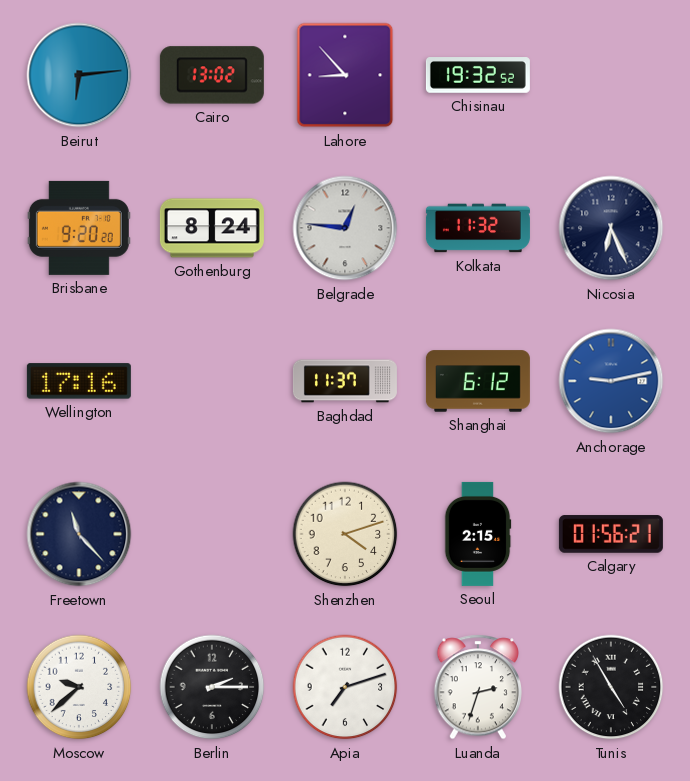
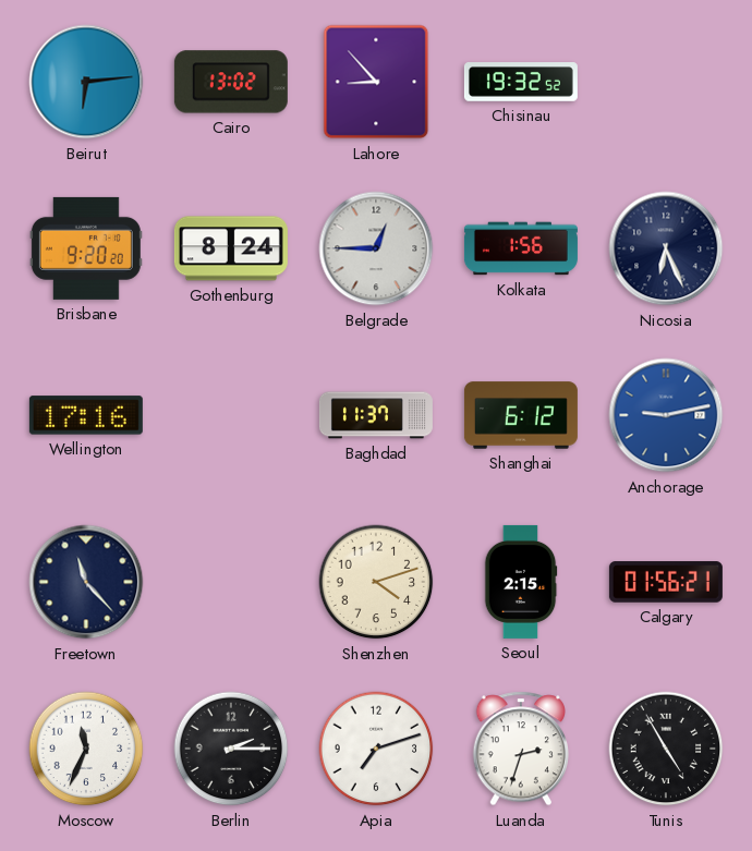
Belgrade: 12:46 -> 12:45
Kolkata: 11:32 -> 1:56
Moscow: 9:38 -> 11:34
